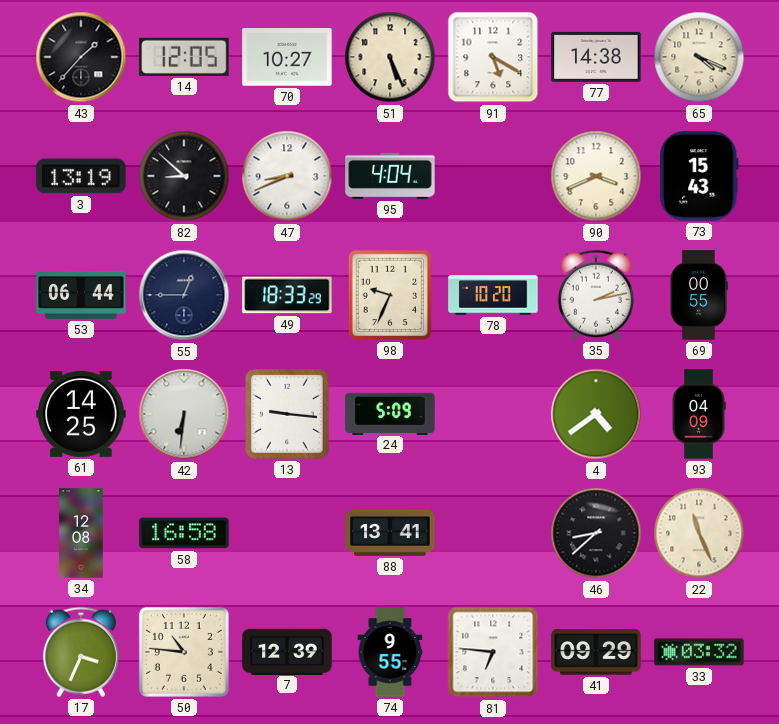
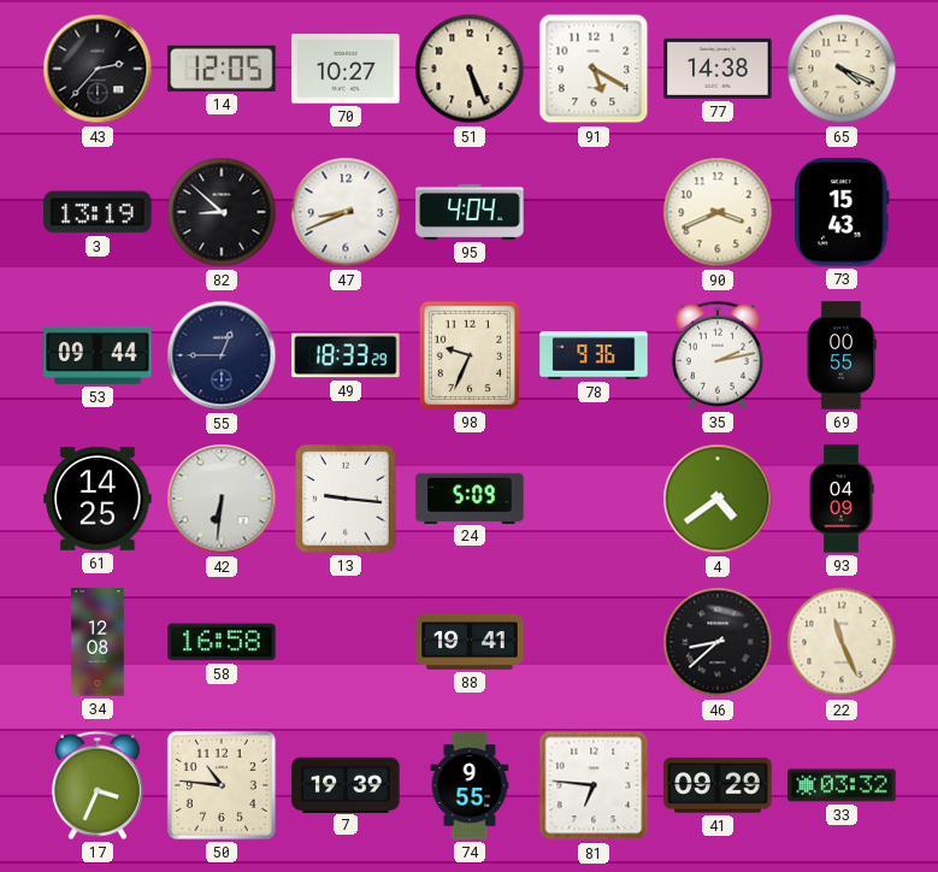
43: 1:37 -> 2:37
53: 06:44 -> 09:44
78: 10:20 -> 9:36
88: 13:41 -> 19:41
7: 12:39 -> 19:39
